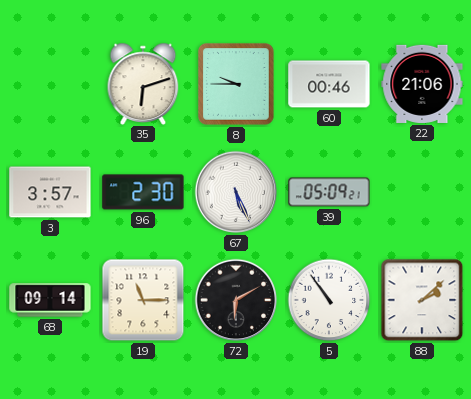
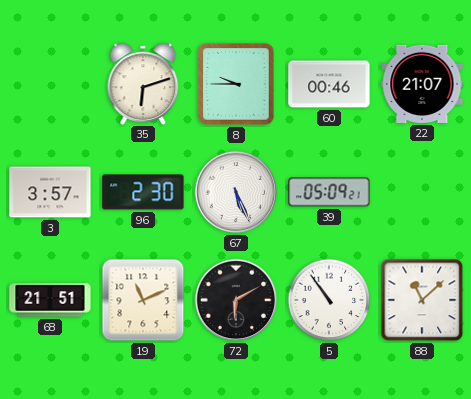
22: 21:06 -> 21:07
68: 09:14 -> 21:51
19: 11:15 -> 11:11
88: 2:08 -> 11:08
